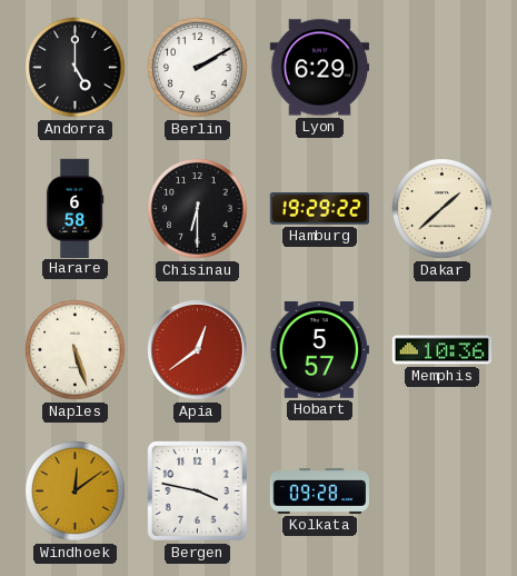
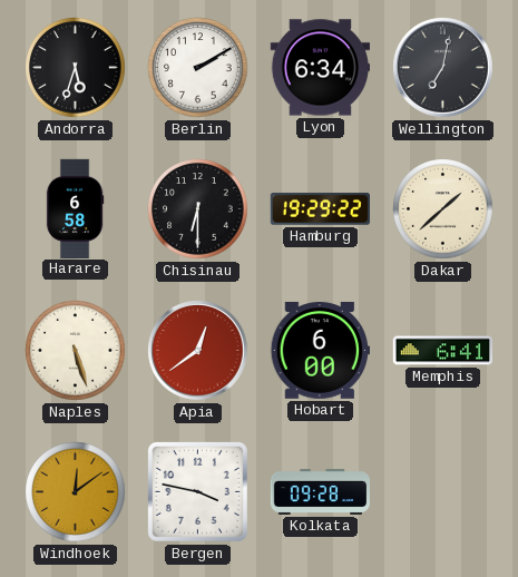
Andorra: 5:00 -> 5:33
Lyon: 6:29 -> 6:34
Wellington: none -> 7:02
Hobart: 5:57 -> 6:00
Memphis: 10:36 -> 6:41
